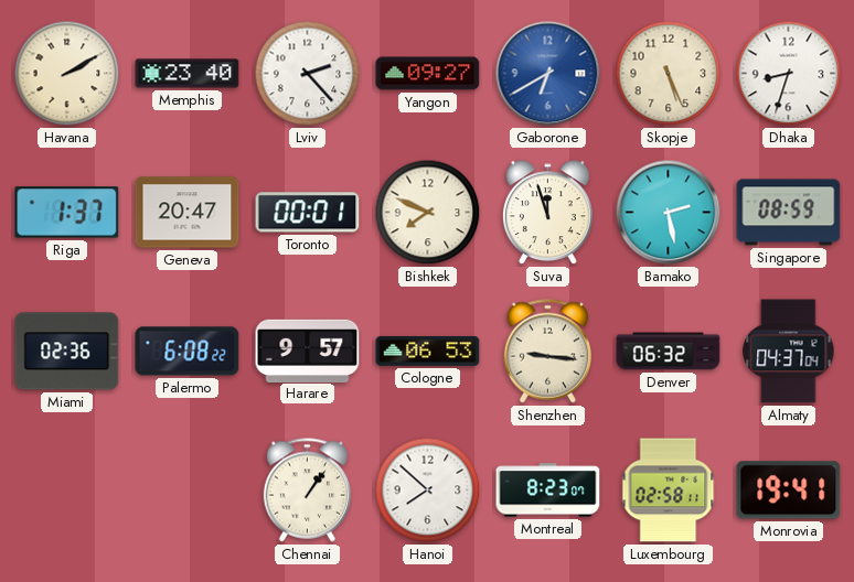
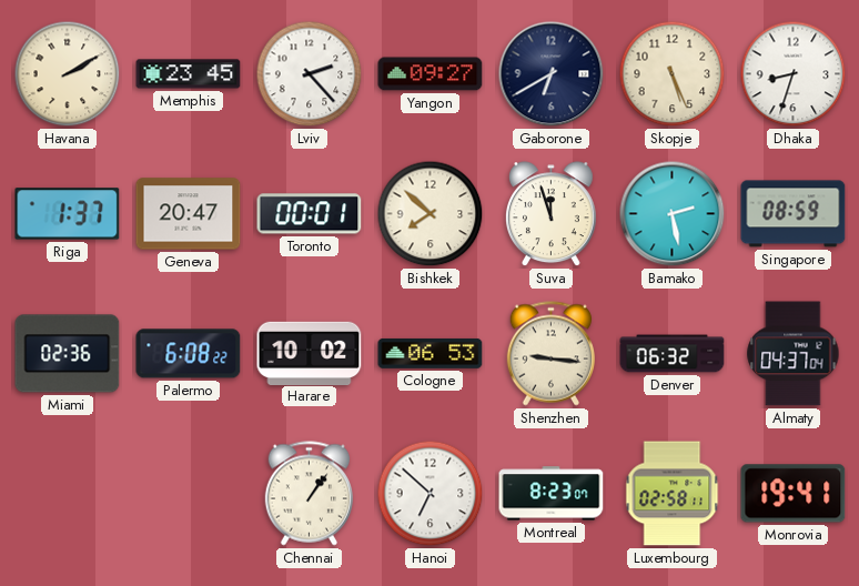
Memphis: 23:40 -> 23:45
Gaborone dial: blue -> navy
Bishkek: 7:49 -> 7:52
Harare: 9:57 -> 10:02
Hanoi: 7:52 -> 6:52
